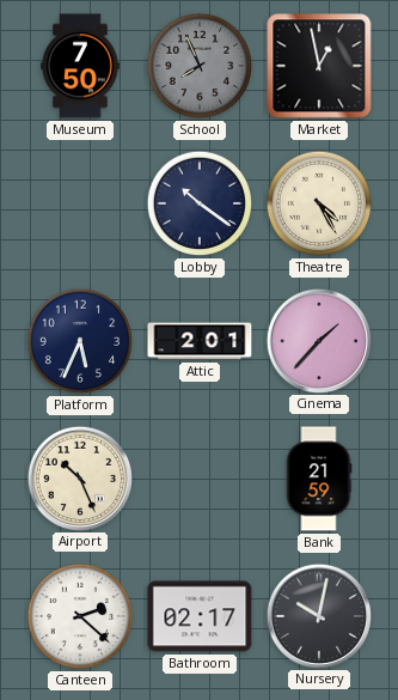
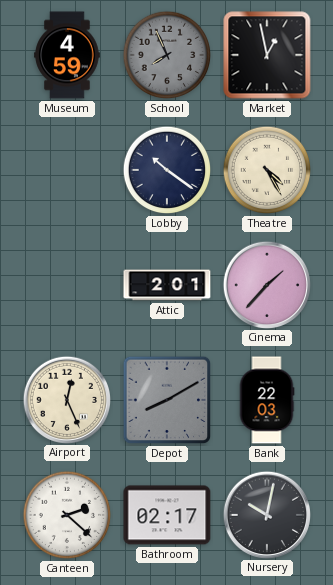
Museum: 7:50 -> 4:59
Platform: 5:34 -> none
Airport: 10:26 -> 12:26
Depot: none -> 8:10
Bank: 21:59 -> 22:03
